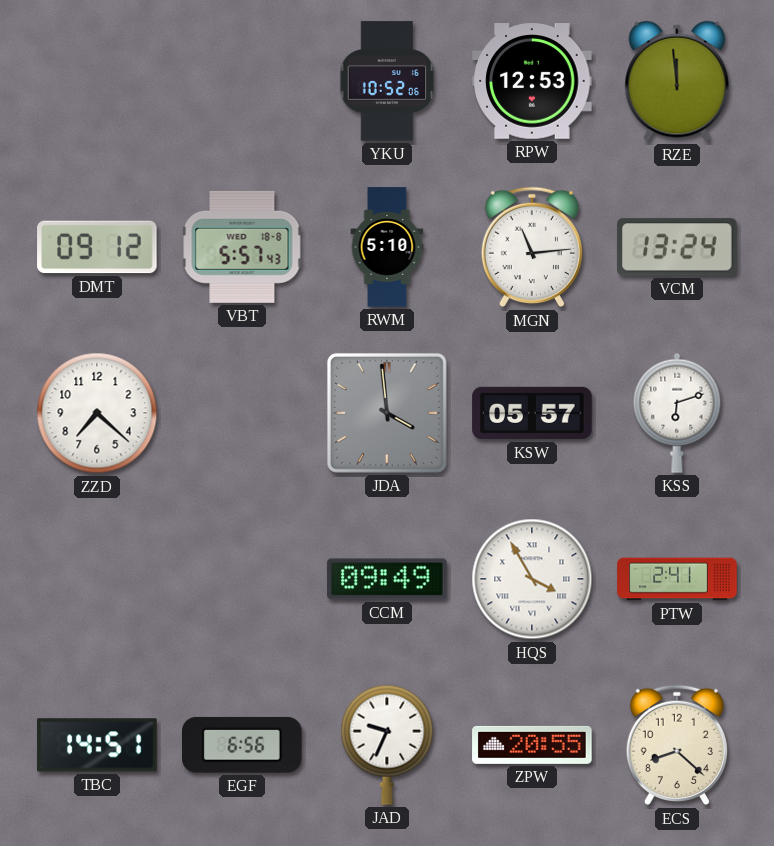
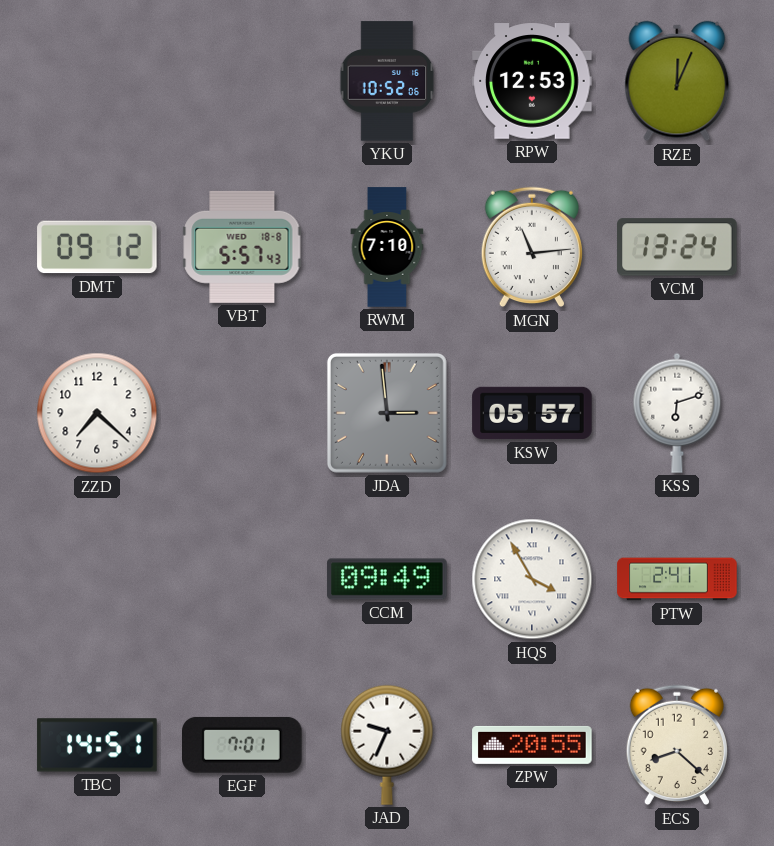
RZE: 11:59 -> 12:04
RWM: 5:10 -> 7:10
JDA: 3:59 -> 2:59
EGF: 6:56 -> 7:01
